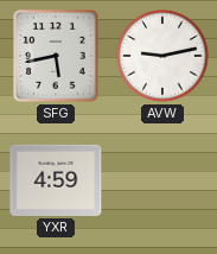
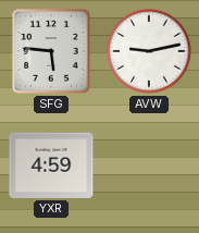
SFG: 5:43 -> 5:46
